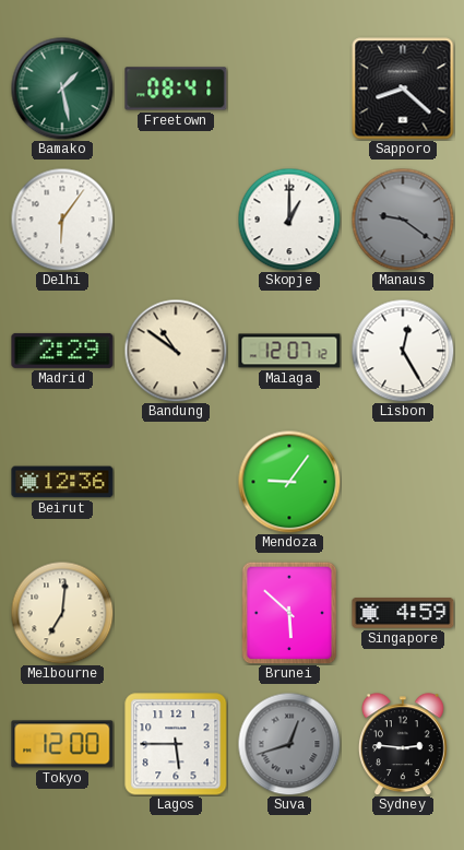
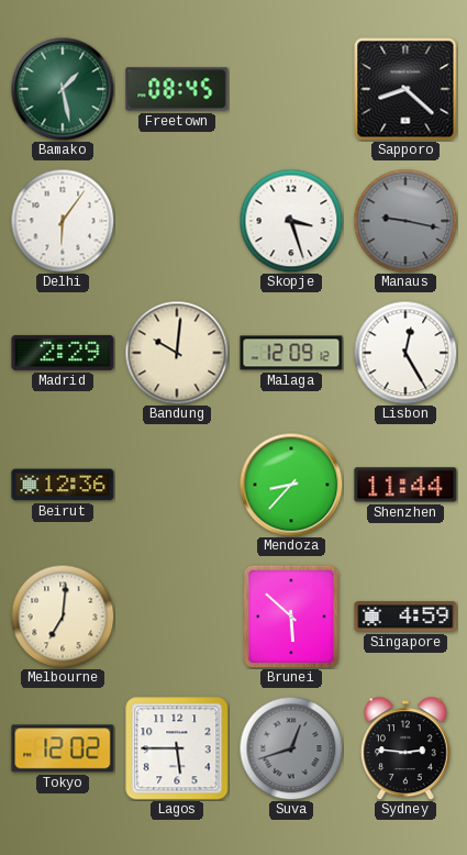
Freetown: 08:41 -> 08:45
Skopje: 1:00 -> 3:27
Manaus: 9:21 -> 9:17
Bandung: 10:51 -> 10:01
Malaga: 12:07 -> 12:09
Mendoza: 9:06 -> 8:37
Shenzhen: none -> 11:44
Tokyo: 12:00 -> 12:02
